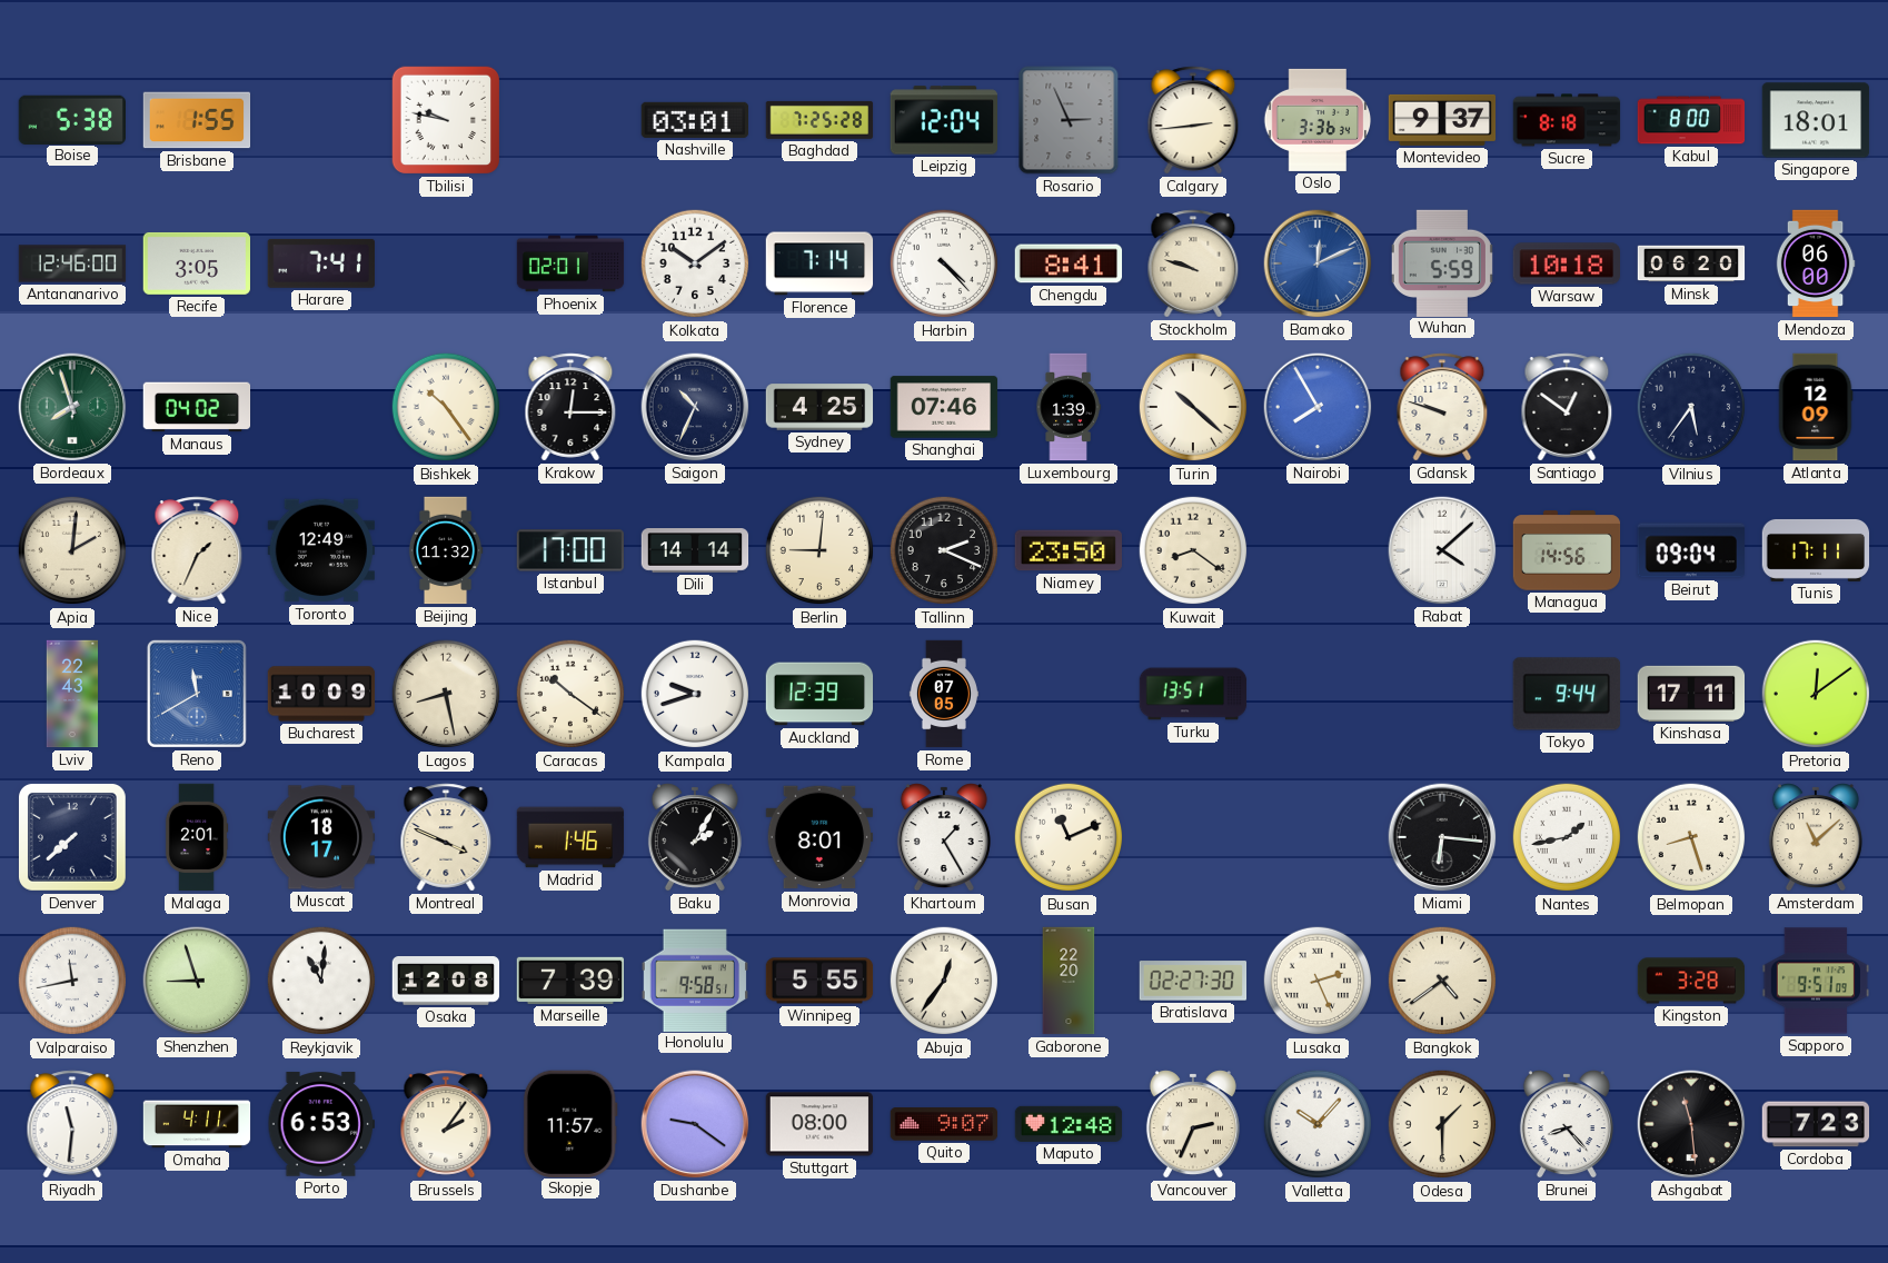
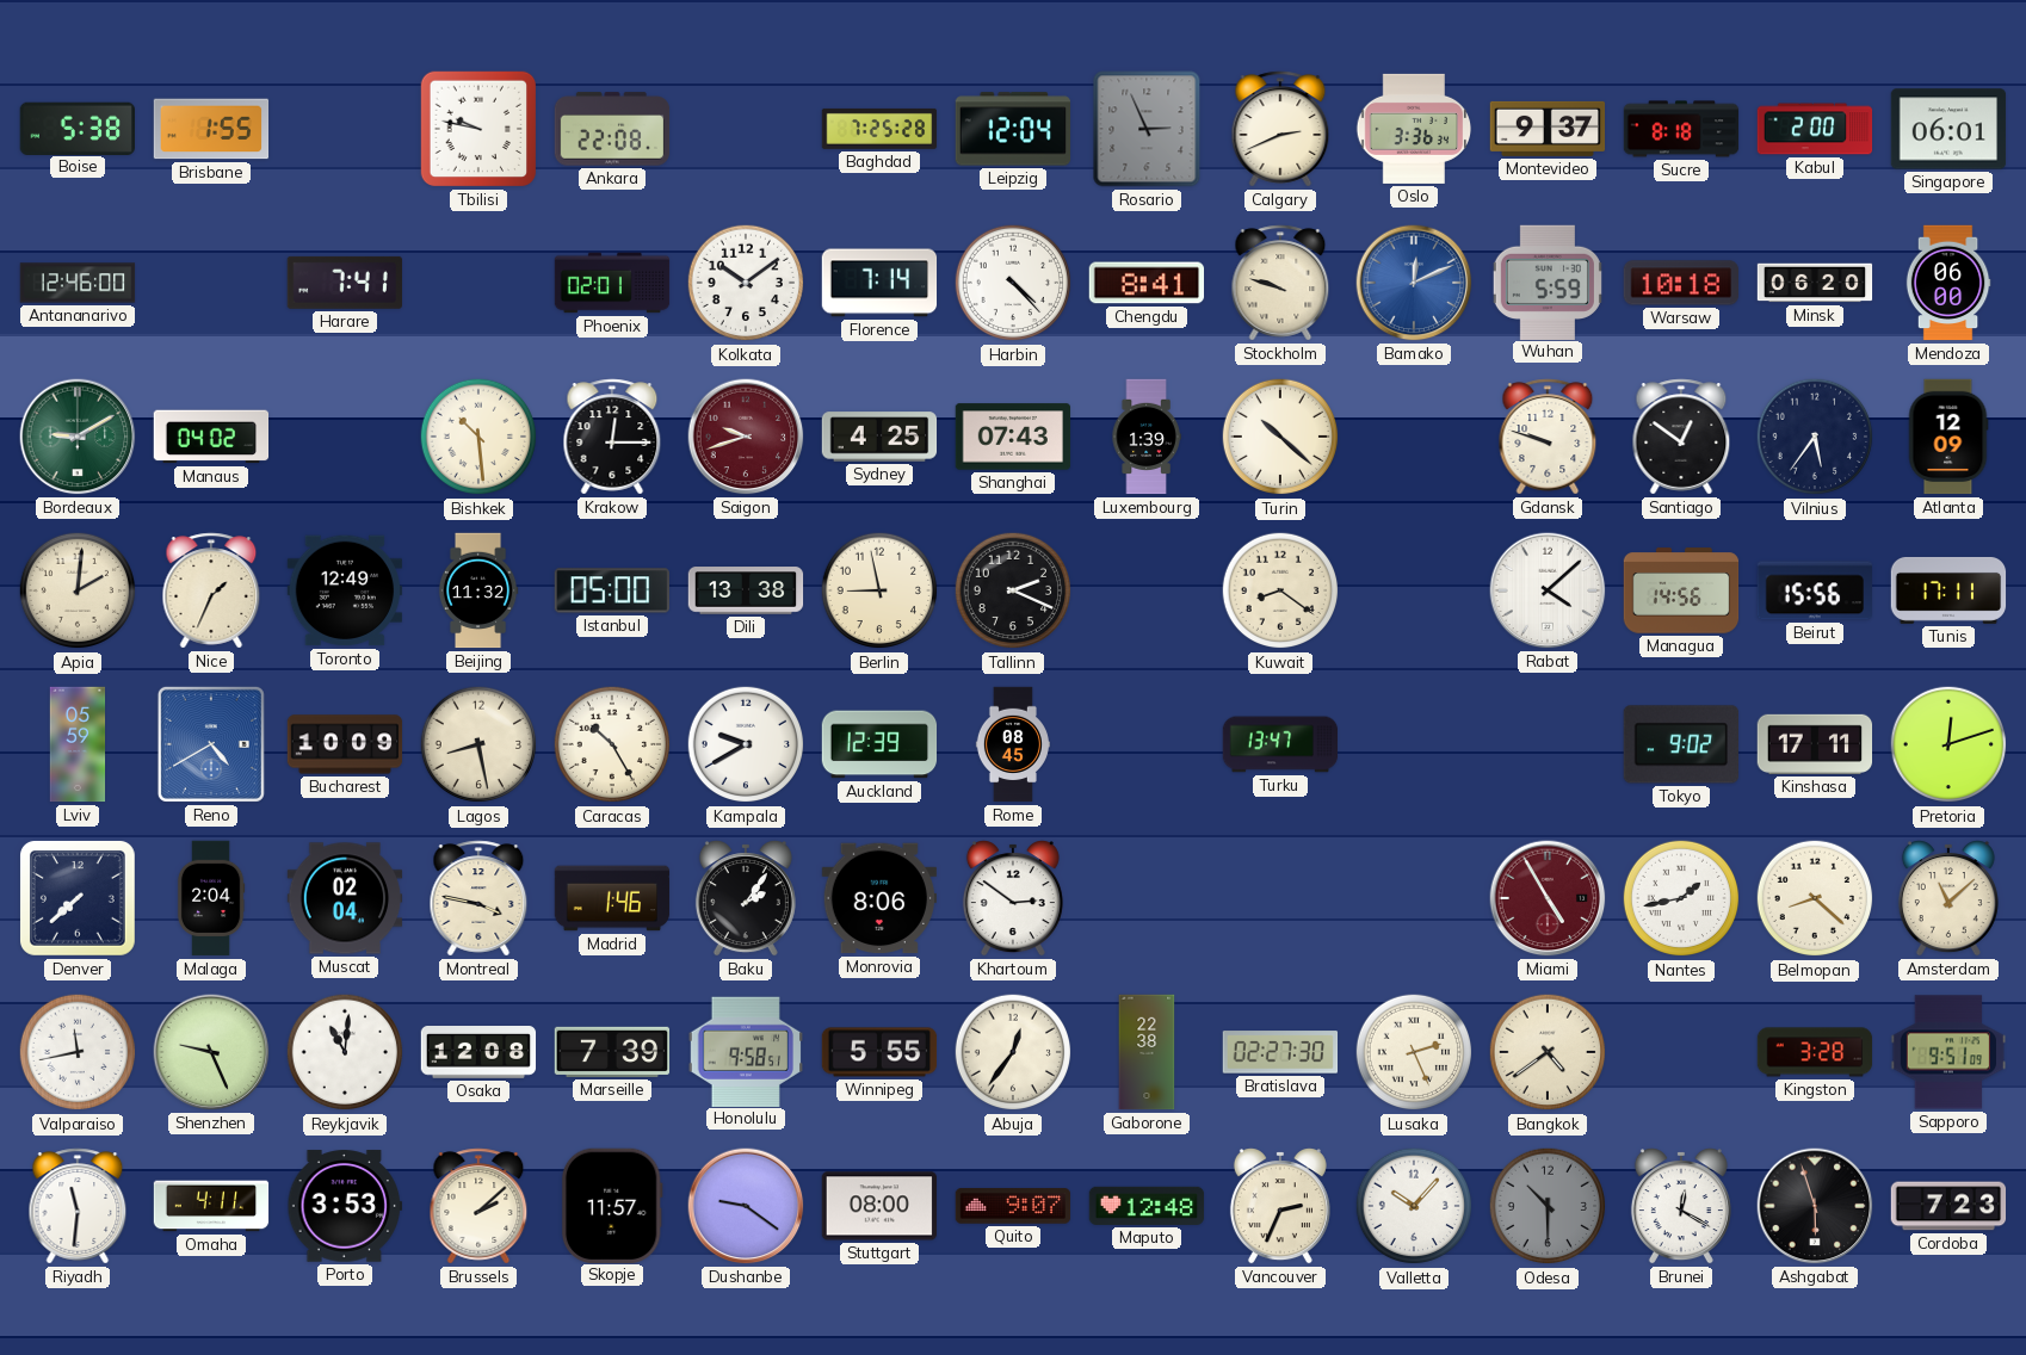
Ankara: none -> 22:08
Nashville: 03:01 -> none
Calgary: 2:44 -> 2:41
Kabul: 8:00 -> 2:00
Singapore: 18:01 -> 06:01
Recife: 3:05 -> none
Bordeaux: 7:57 -> 9:10
Bishkek: 10:24 -> 10:29
Saigon: 10:34 -> 9:42
Saigon dial: navy -> burgundy
Shanghai: 07:46 -> 07:43
Nairobi: 7:55 -> none
Istanbul: 17:00 -> 05:00
Dili: 14:14 -> 13:38
Berlin: 9:01 -> 8:58
Niamey: 23:50 -> none
Beirut: 09:04 -> 15:56
Lviv: 22:43 -> 05:59
Reno: 11:40 -> 4:40
Caracas: 10:21 -> 10:25
Kampala: 9:42 -> 9:40
Rome: 07:05 -> 08:45
Turku: 13:51 -> 13:47
Tokyo: 9:44 -> 9:02
Pretoria: 12:09 -> 12:12
Malaga: 2:01 -> 2:04
Muscat: 18:17 -> 02:04
Montreal: 3:49 -> 3:47
Baku: 2:05 -> 2:06
Monrovia: 8:01 -> 8:06
Khartoum: 1:25 -> 2:51
Busan: 11:11 -> none
Miami: 6:16 -> 4:55
Miami dial: black -> burgundy
Belmopan: 8:27 -> 8:22
Shenzhen: 8:57 -> 9:26
Gaborone: 22:20 -> 22:38
Porto: 6:53 -> 3:53
Brussels: 2:06 -> 2:08
Odesa: 1:30 -> 10:30
Odesa dial: cream -> grey
Brunei: 8:23 -> 12:20
Ashgabat: 11:29 -> 5:57
